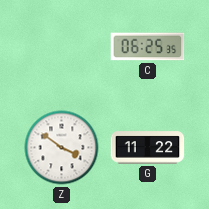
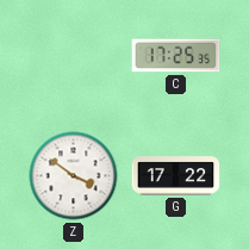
C: 06:25 -> 17:25
G: 11:22 -> 17:22
